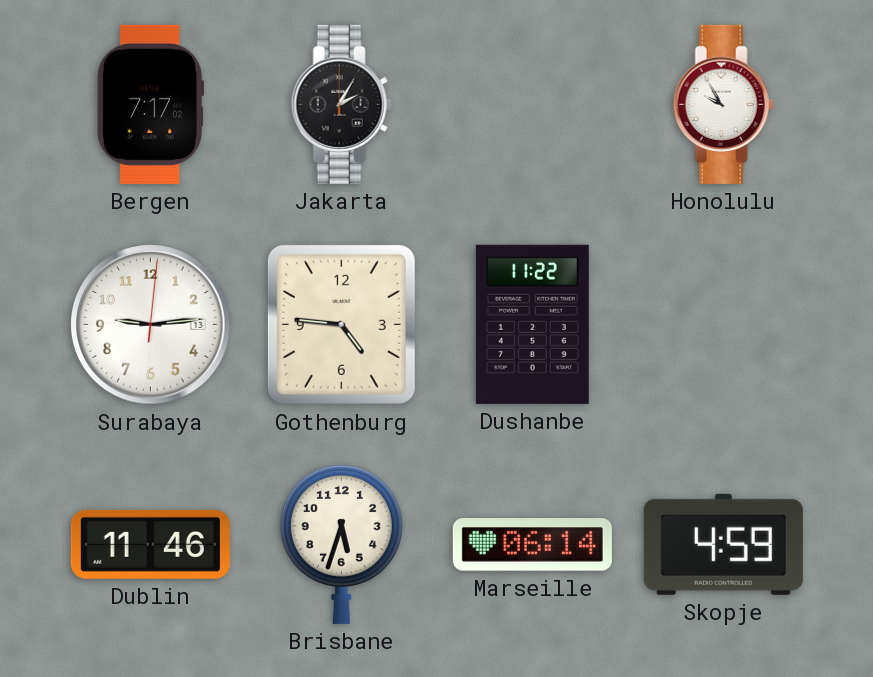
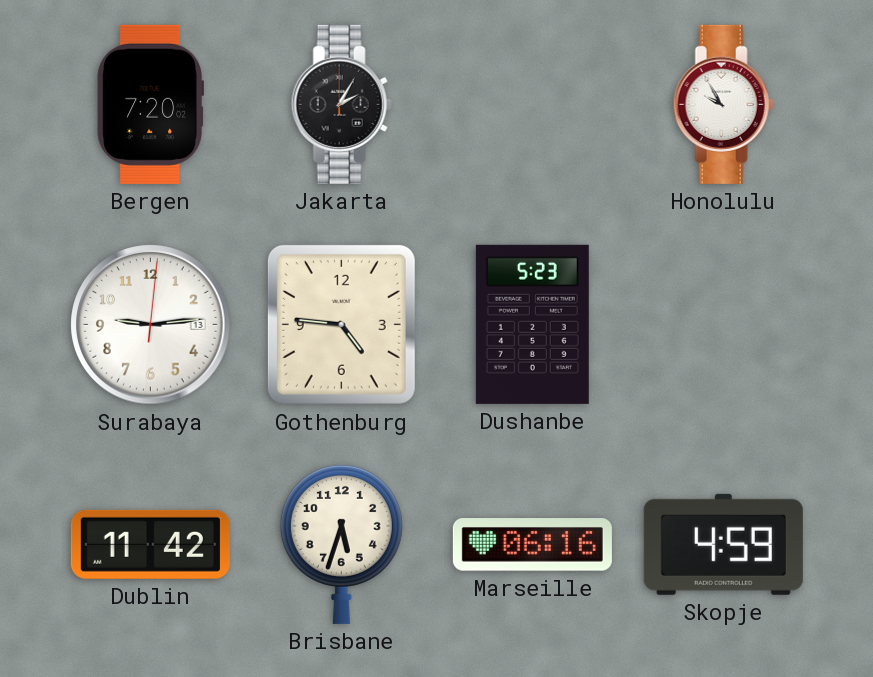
Bergen: 7:17 -> 7:20
Dushanbe: 11:22 -> 5:23
Dublin: 11:46 -> 11:42
Marseille: 06:14 -> 06:16
